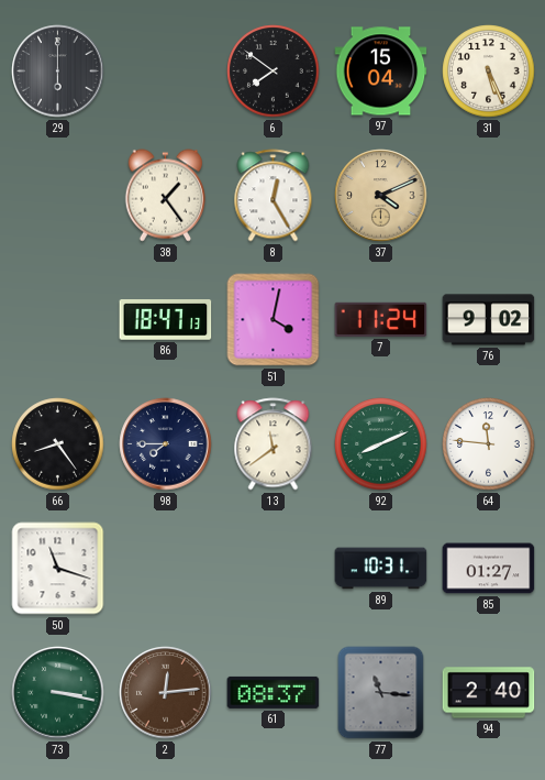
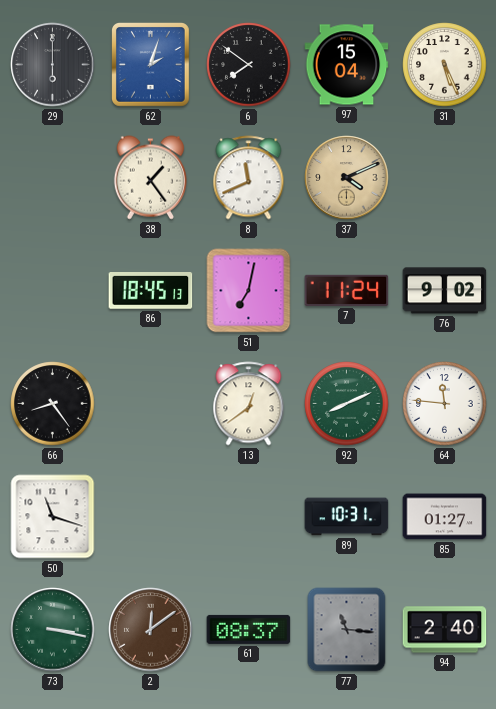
62: none -> 2:03
8: 12:25 -> 11:41
86: 18:47 -> 18:45
51: 4:02 -> 7:02
98: 7:45 -> none
13: 11:39 -> 12:39
2: 12:14 -> 12:09
